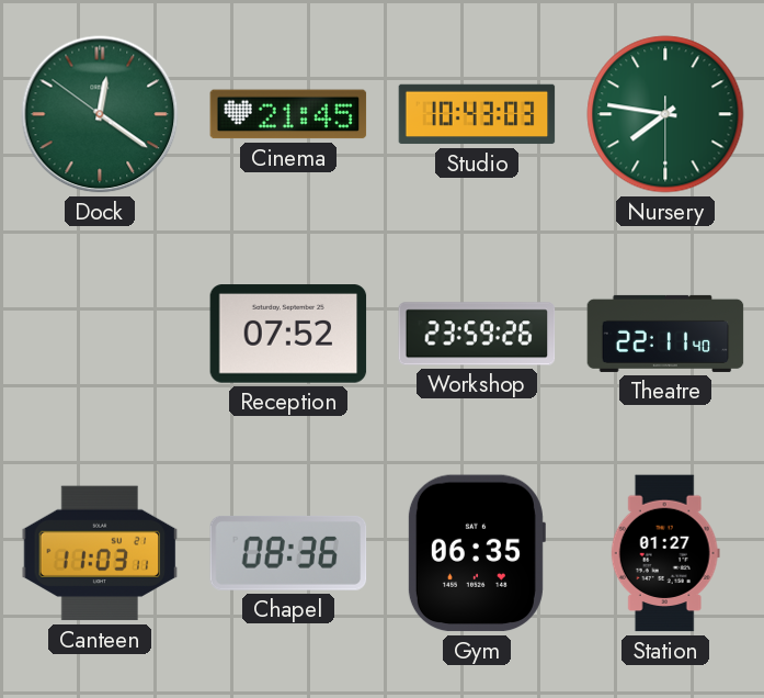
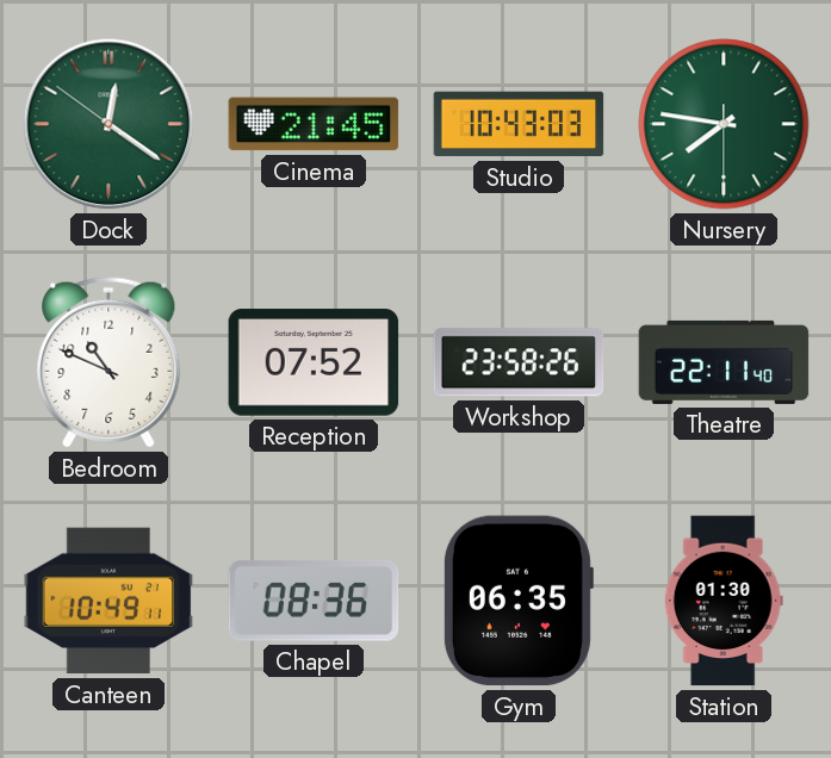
Bedroom: none -> 10:49
Workshop: 23:59 -> 23:58
Canteen: 11:03 -> 10:49
Station: 01:27 -> 01:30
